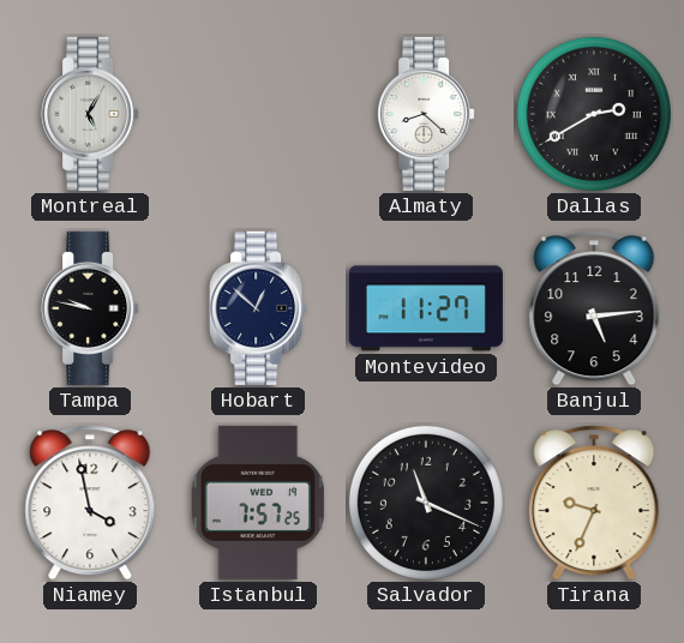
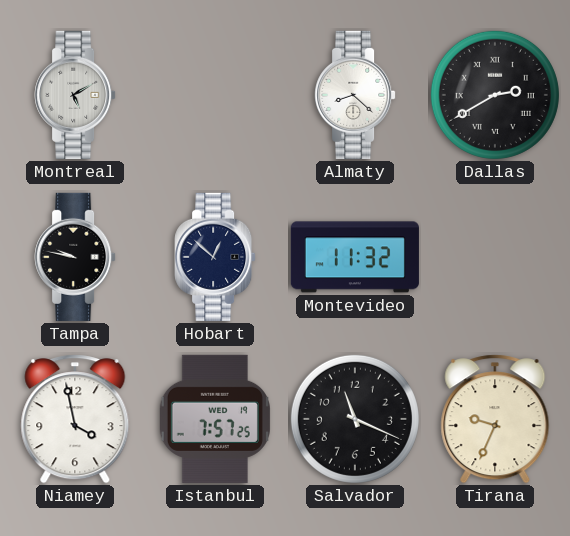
Montreal: 5:05 -> 5:10
Montevideo: 11:27 -> 11:32
Banjul: 5:14 -> none
